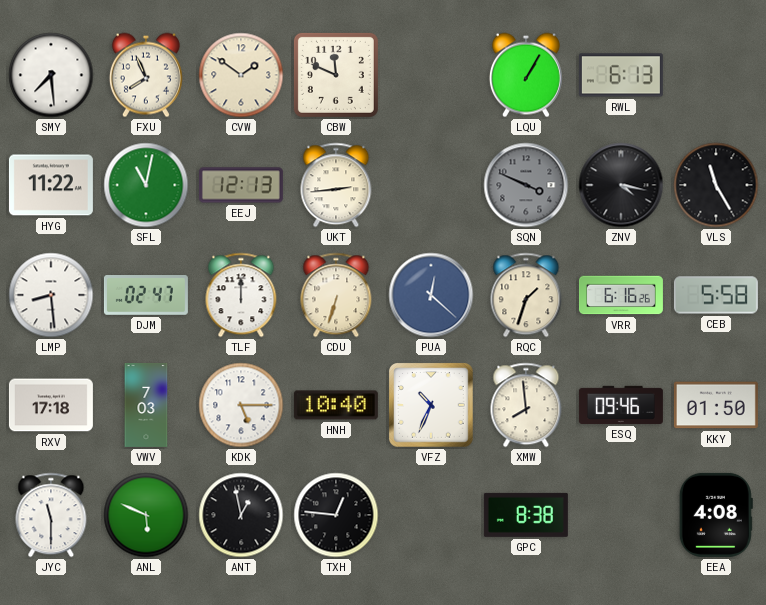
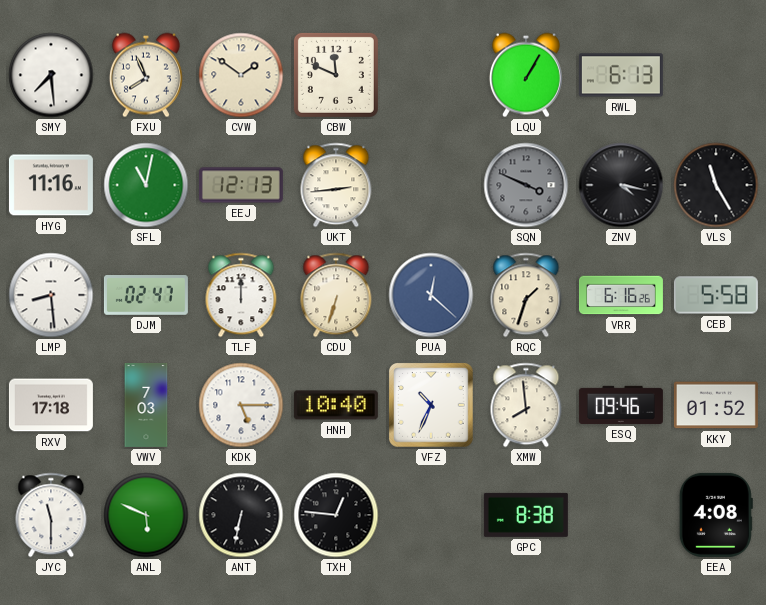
HYG: 11:22 -> 11:16
KKY: 01:50 -> 01:52
ANT: 12:58 -> 6:32
